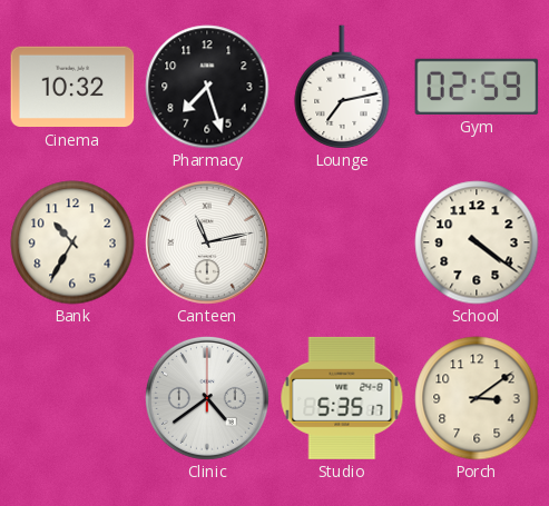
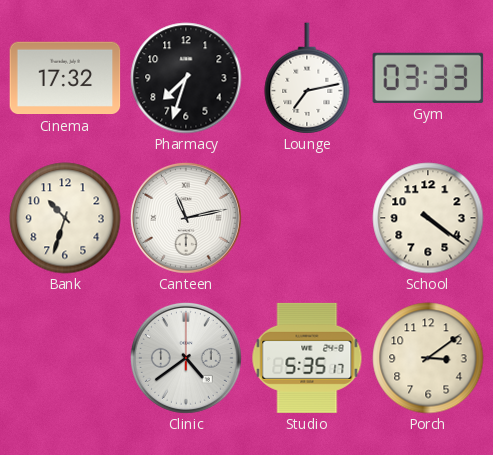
Cinema: 10:32 -> 17:32
Pharmacy: 7:27 -> 7:33
Gym: 02:59 -> 03:33
Bank: 10:35 -> 10:33
